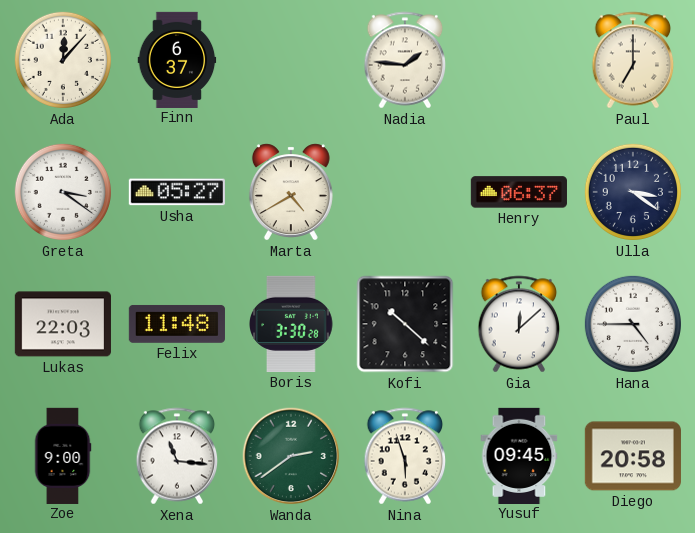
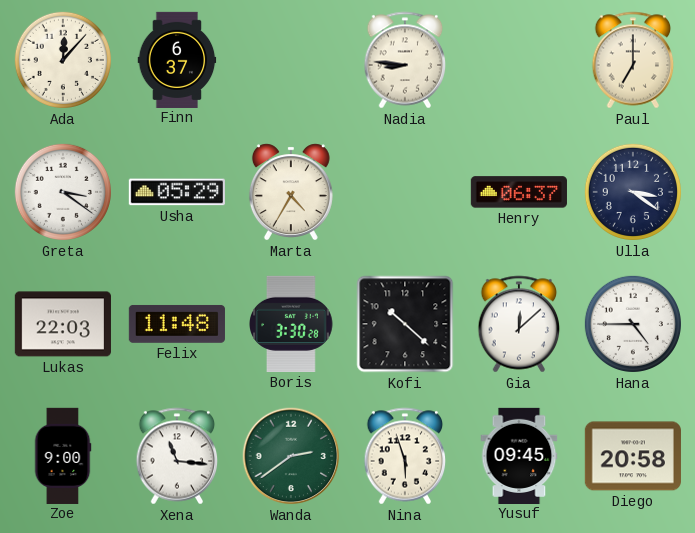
Nadia: 1:46 -> 8:46
Usha: 05:27 -> 05:29
Marta: 4:40 -> 4:35
